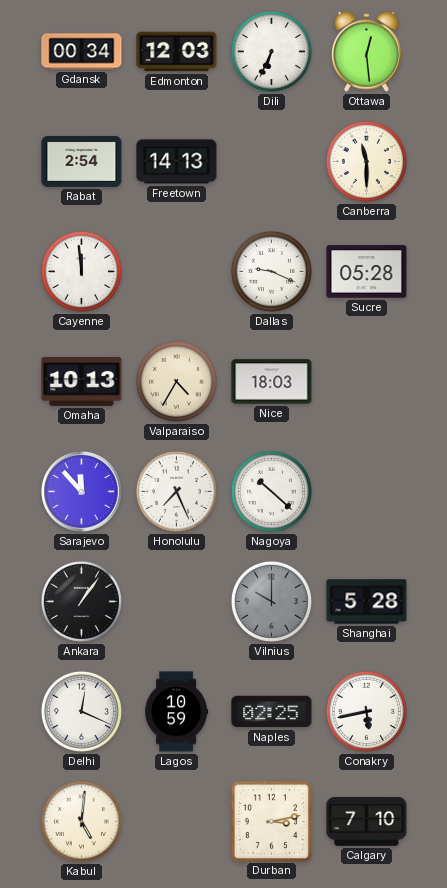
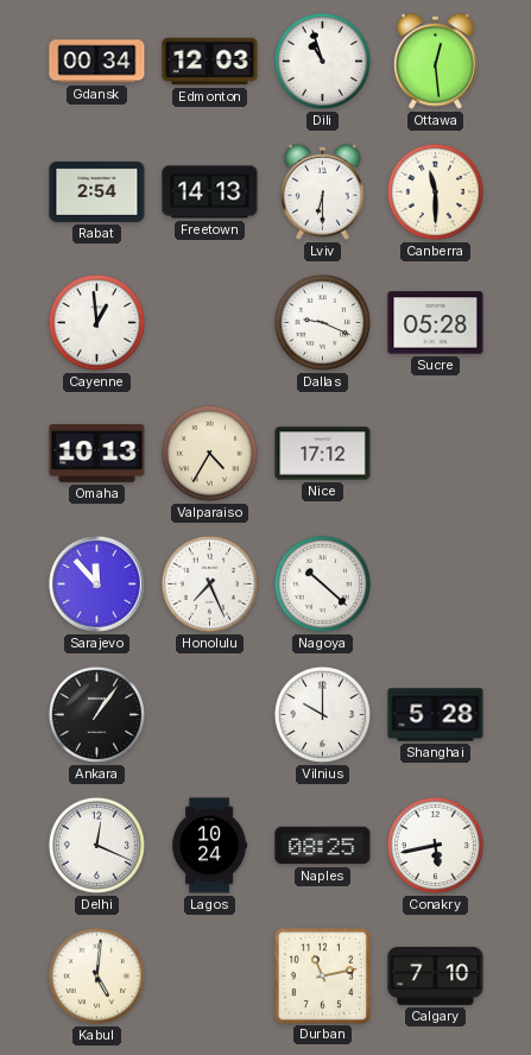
Dili: 6:34 -> 10:57
Lviv: none -> 6:30
Cayenne: 11:59 -> 12:59
Nice: 18:03 -> 17:12
Vilnius dial: grey -> white
Lagos: 10:59 -> 10:24
Naples: 02:25 -> 08:25
Durban: 3:13 -> 11:13
